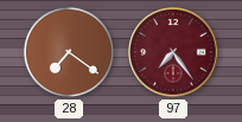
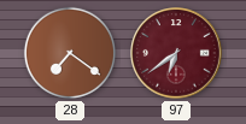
97: 7:24 -> 6:39
